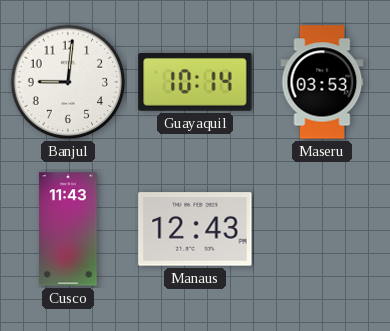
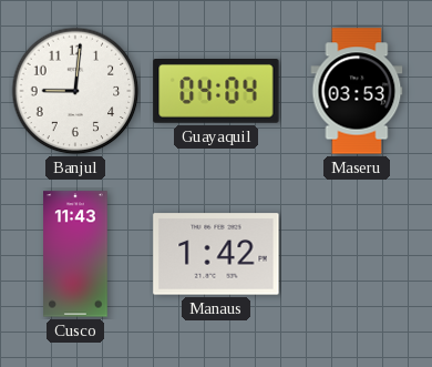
Guayaquil: 10:14 -> 04:04
Manaus: 12:43 -> 1:42
